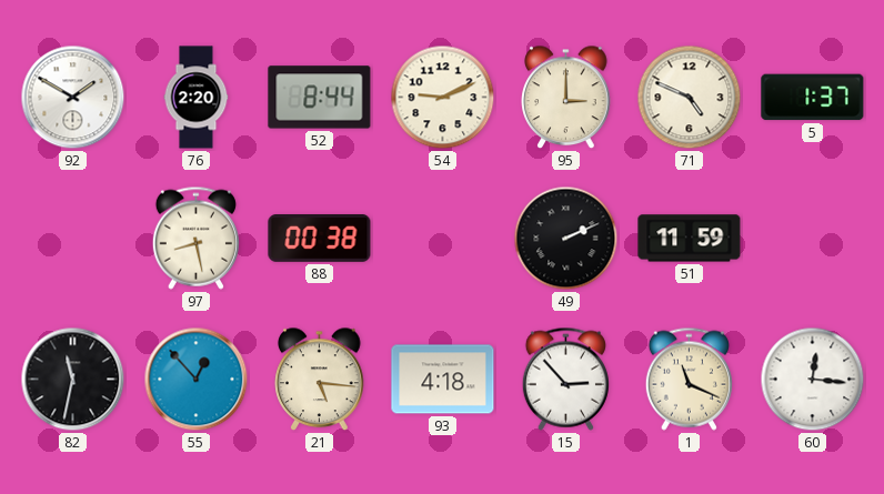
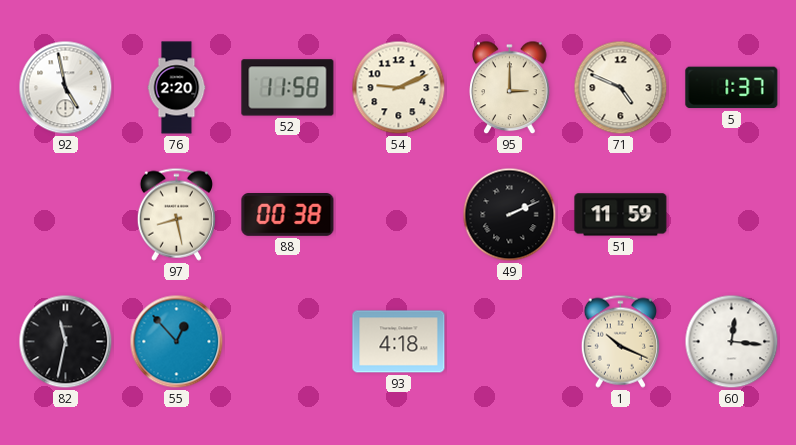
92: 1:50 -> 4:58
52: 8:44 -> 11:58
21: 5:16 -> none
15: 2:53 -> none
1: 11:19 -> 10:19
